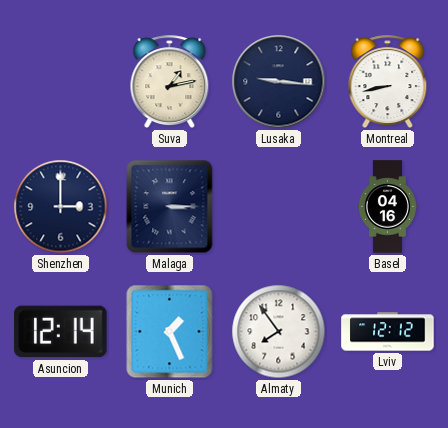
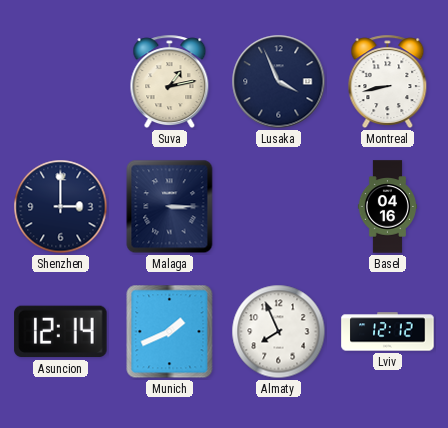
Lusaka: 9:16 -> 3:56
Munich: 1:26 -> 1:41
Almaty: 7:54 -> 7:56
